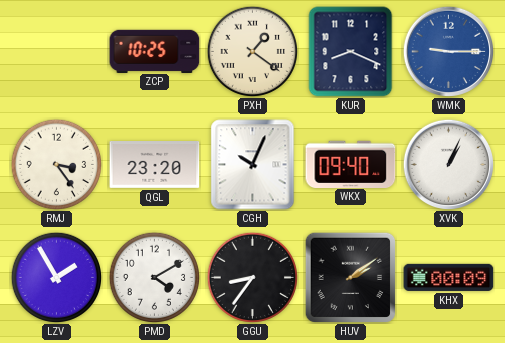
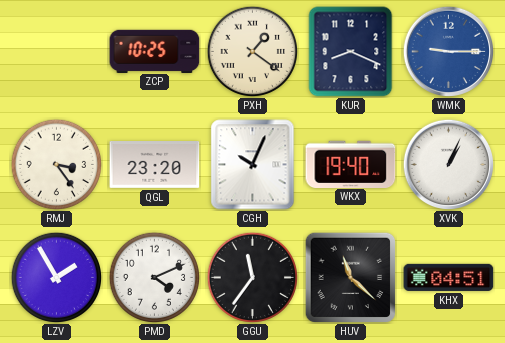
WKX: 09:40 -> 19:40
PMD: 4:10 -> 4:11
GGU: 8:36 -> 11:36
HUV: 2:09 -> 11:22
KHX: 00:09 -> 04:51
